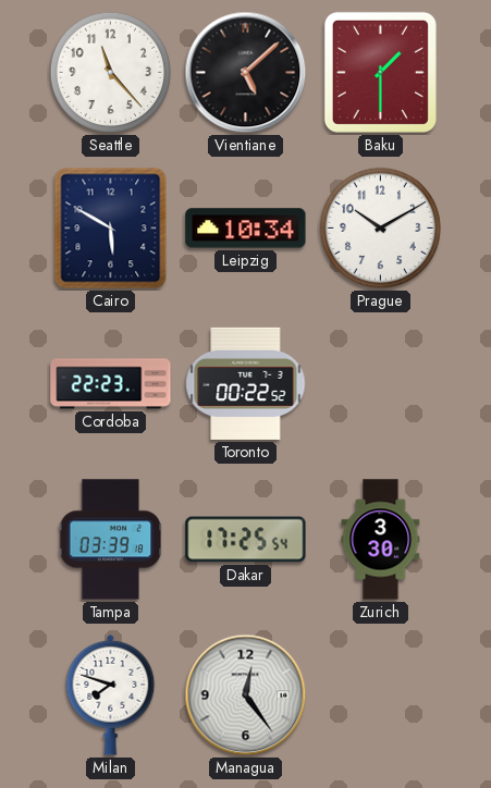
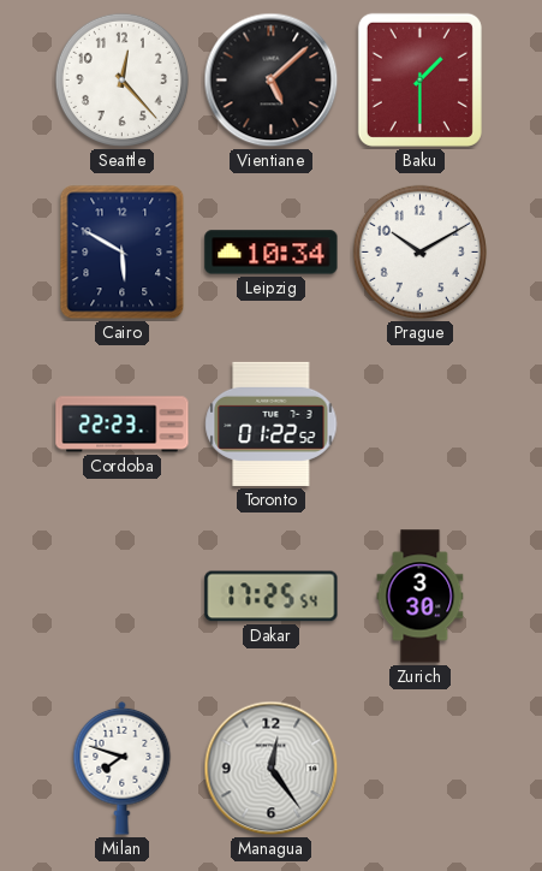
Seattle: 11:23 -> 12:23
Toronto: 00:22 -> 01:22
Tampa: 03:39 -> none
